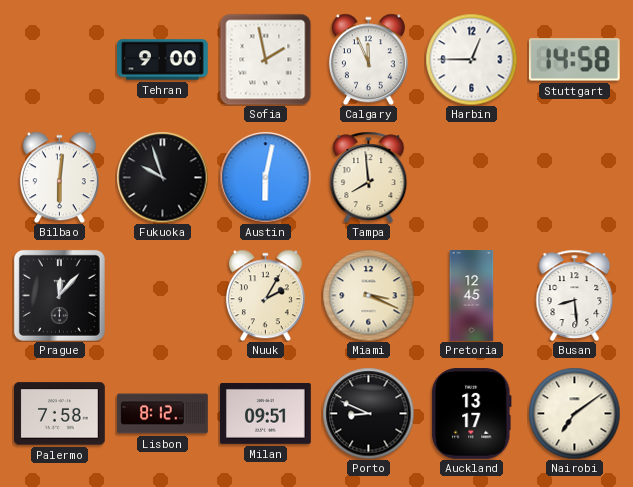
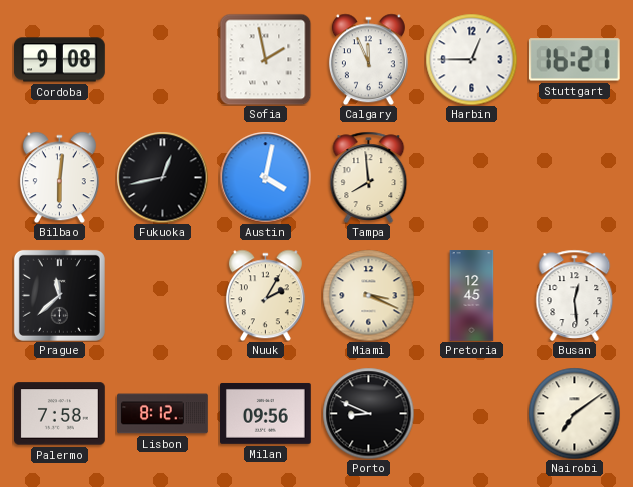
Cordoba: none -> 9:08
Tehran: 9:00 -> none
Stuttgart: 14:58 -> 16:21
Fukuoka: 9:57 -> 12:43
Austin: 6:02 -> 4:02
Prague: 12:07 -> 11:38
Busan: 8:29 -> 12:29
Milan: 09:51 -> 09:56
Auckland: 13:17 -> none
